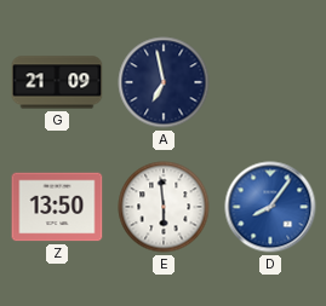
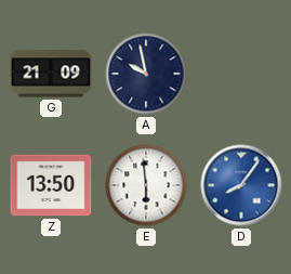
A: 6:58 -> 9:58
